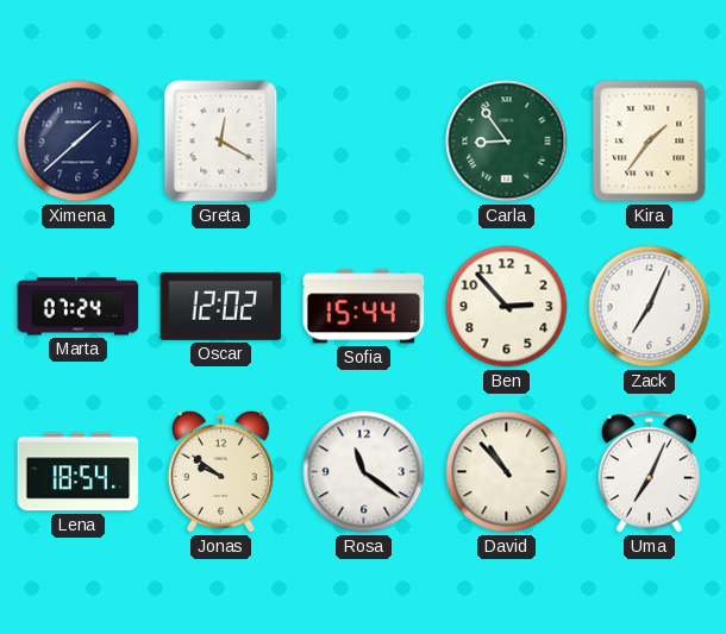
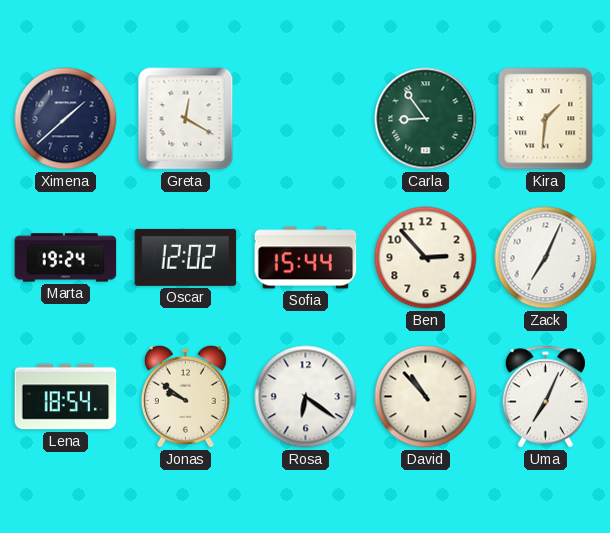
Kira: 1:36 -> 1:31
Marta: 07:24 -> 19:24
Rosa: 11:21 -> 6:21
